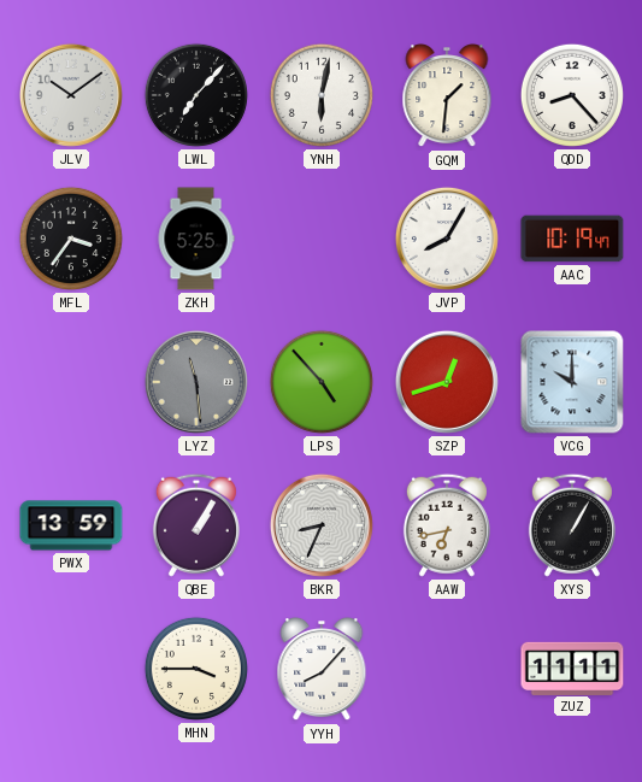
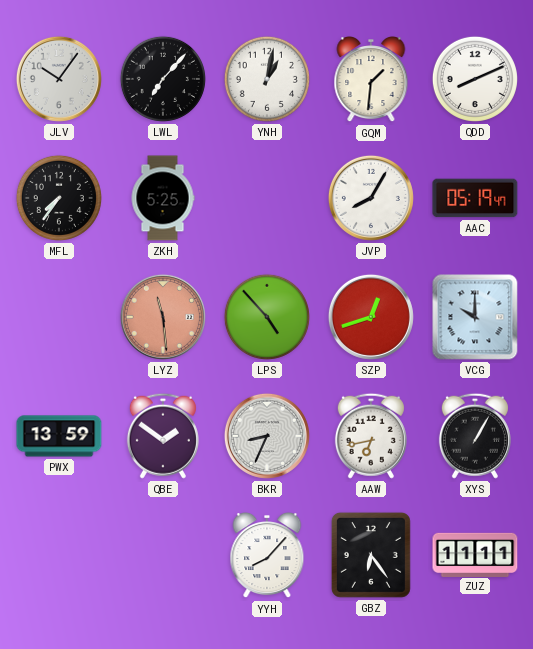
JLV: 10:09 -> 10:06
YNH: 6:02 -> 1:02
QDD: 8:23 -> 8:11
MFL: 3:36 -> 7:36
AAC: 10:19 -> 05:19
LYZ dial: grey -> salmon
QBE: 1:05 -> 1:51
MHN: 3:45 -> none
GBZ: none -> 6:24
